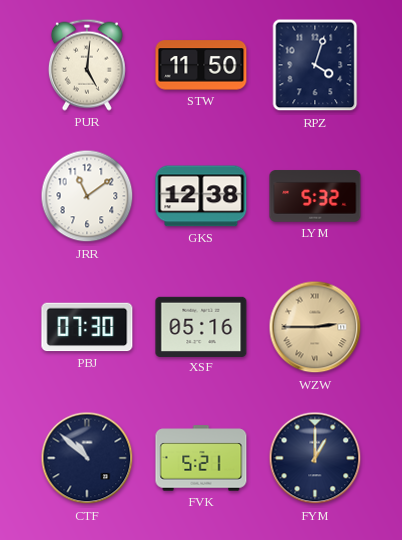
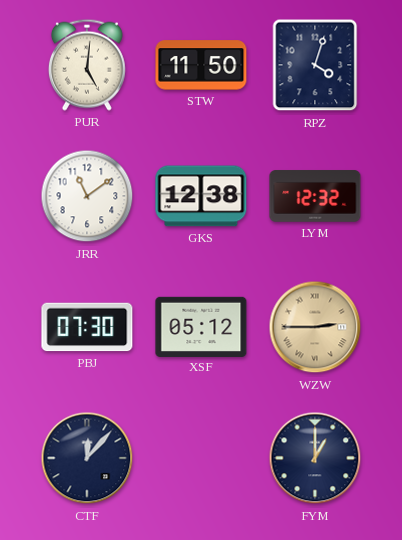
LYM: 5:32 -> 12:32
XSF: 05:16 -> 05:12
CTF: 10:52 -> 12:07
FVK: 5:21 -> none
